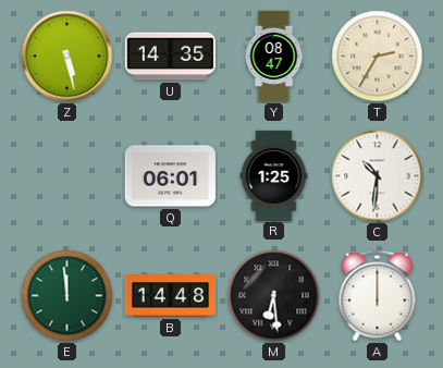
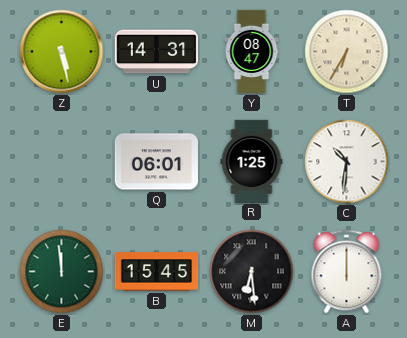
U: 14:35 -> 14:31
T: 2:35 -> 6:35
B: 14:48 -> 15:45
